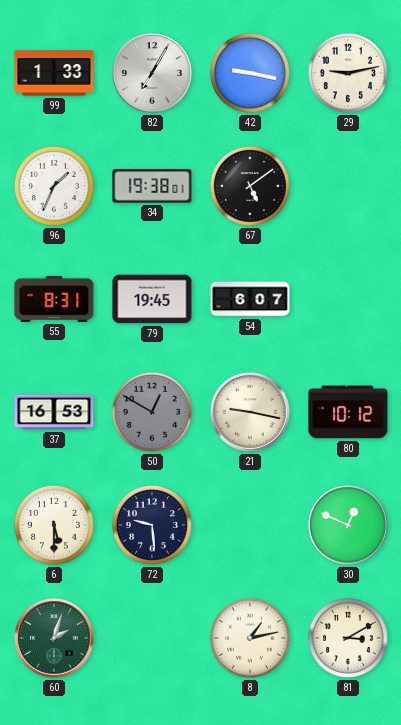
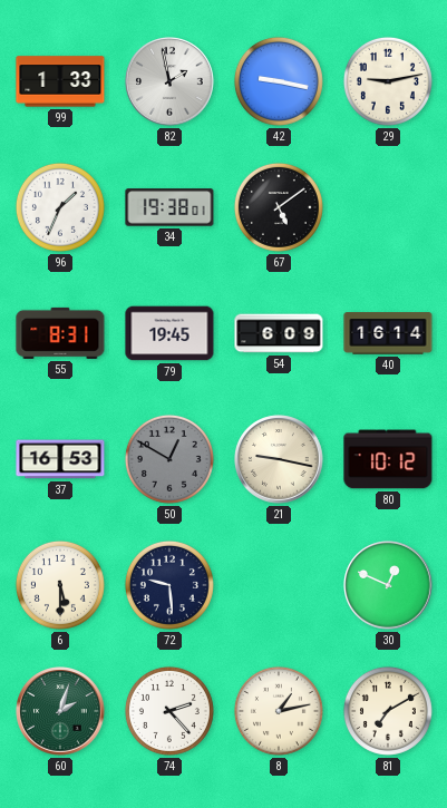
82: 7:05 -> 1:58
54: 6:07 -> 6:09
40: none -> 16:14
74: none -> 2:23
81: 3:10 -> 7:10
